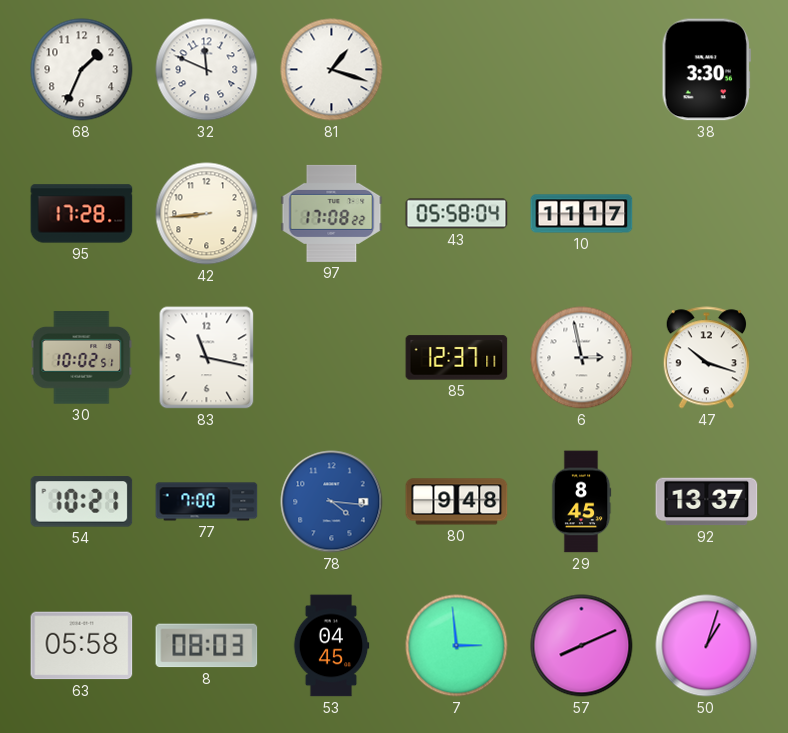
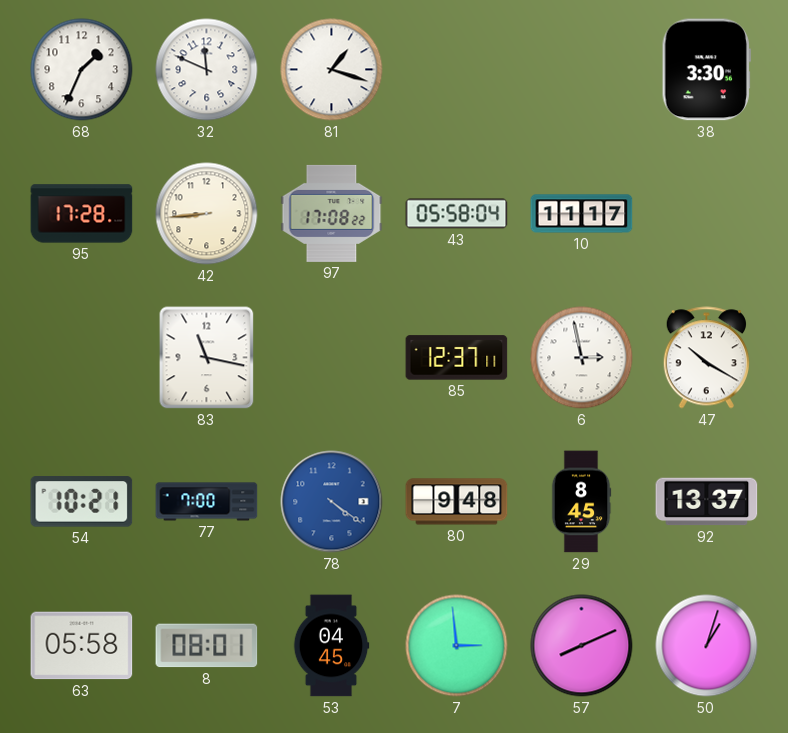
30: 10:02 -> none
47: 10:18 -> 10:20
78: 4:16 -> 4:21
8: 08:03 -> 08:01
